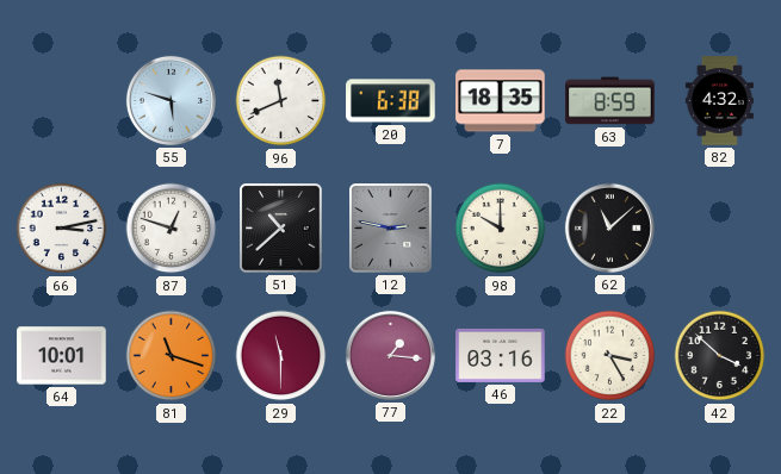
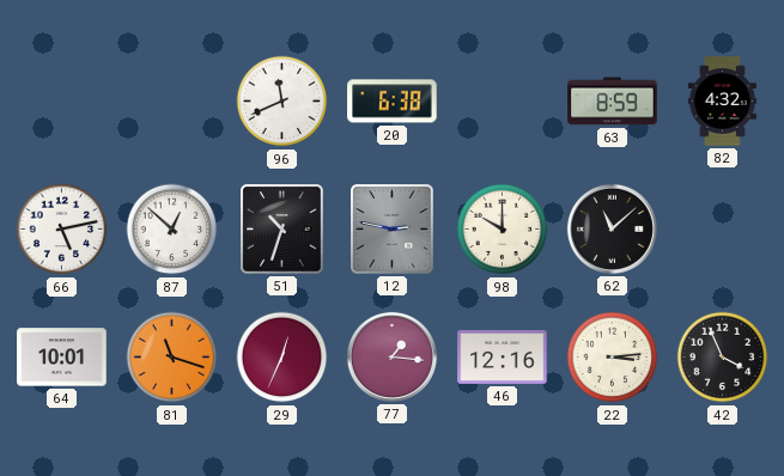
55: 5:48 -> none
7: 18:35 -> none
66: 3:13 -> 5:13
87: 12:48 -> 12:52
51: 10:38 -> 10:33
29: 11:30 -> 12:34
46: 03:16 -> 12:16
22: 3:25 -> 3:14
42: 3:52 -> 3:56
